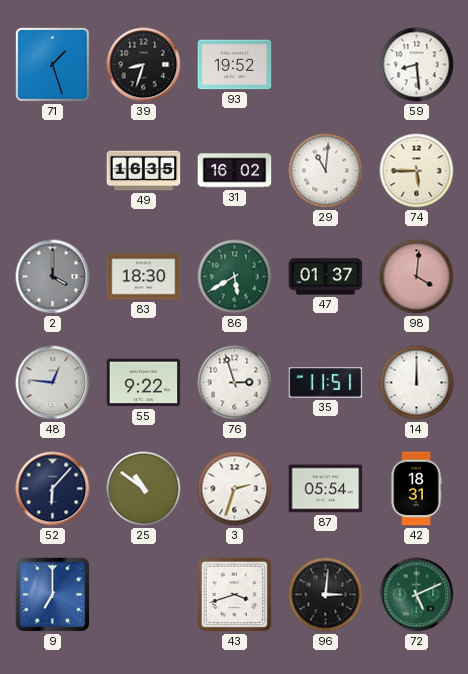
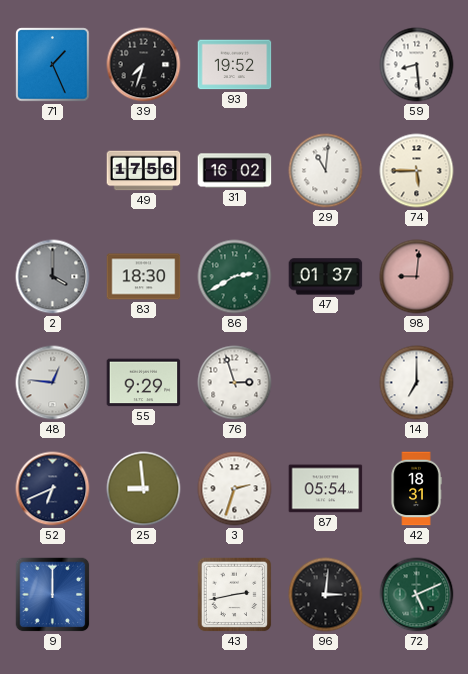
71: 1:27 -> 1:26
39: 8:33 -> 7:33
49: 16:35 -> 17:56
86: 5:40 -> 2:40
98: 4:01 -> 9:01
55: 9:22 -> 9:29
35: 11:51 -> none
14: 12:00 -> 7:00
52: 6:07 -> 6:41
25: 10:51 -> 8:59
9: 7:00 -> 12:00
43: 3:42 -> 2:43
